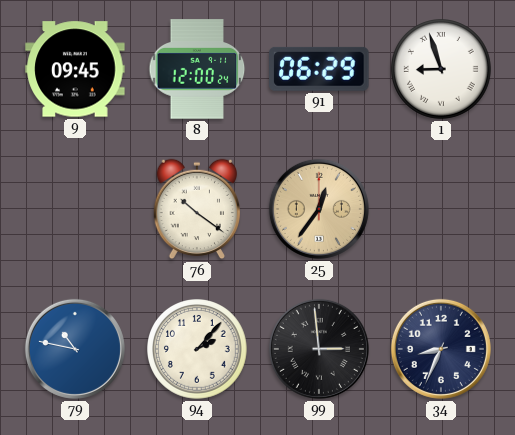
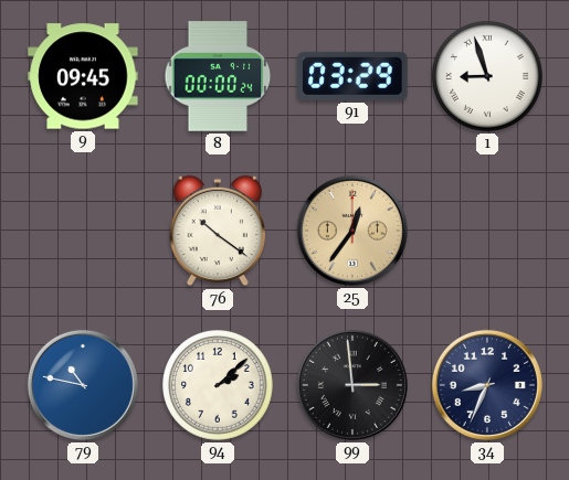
8: 12:00 -> 00:00
91: 06:29 -> 03:29
94: 2:07 -> 2:08
